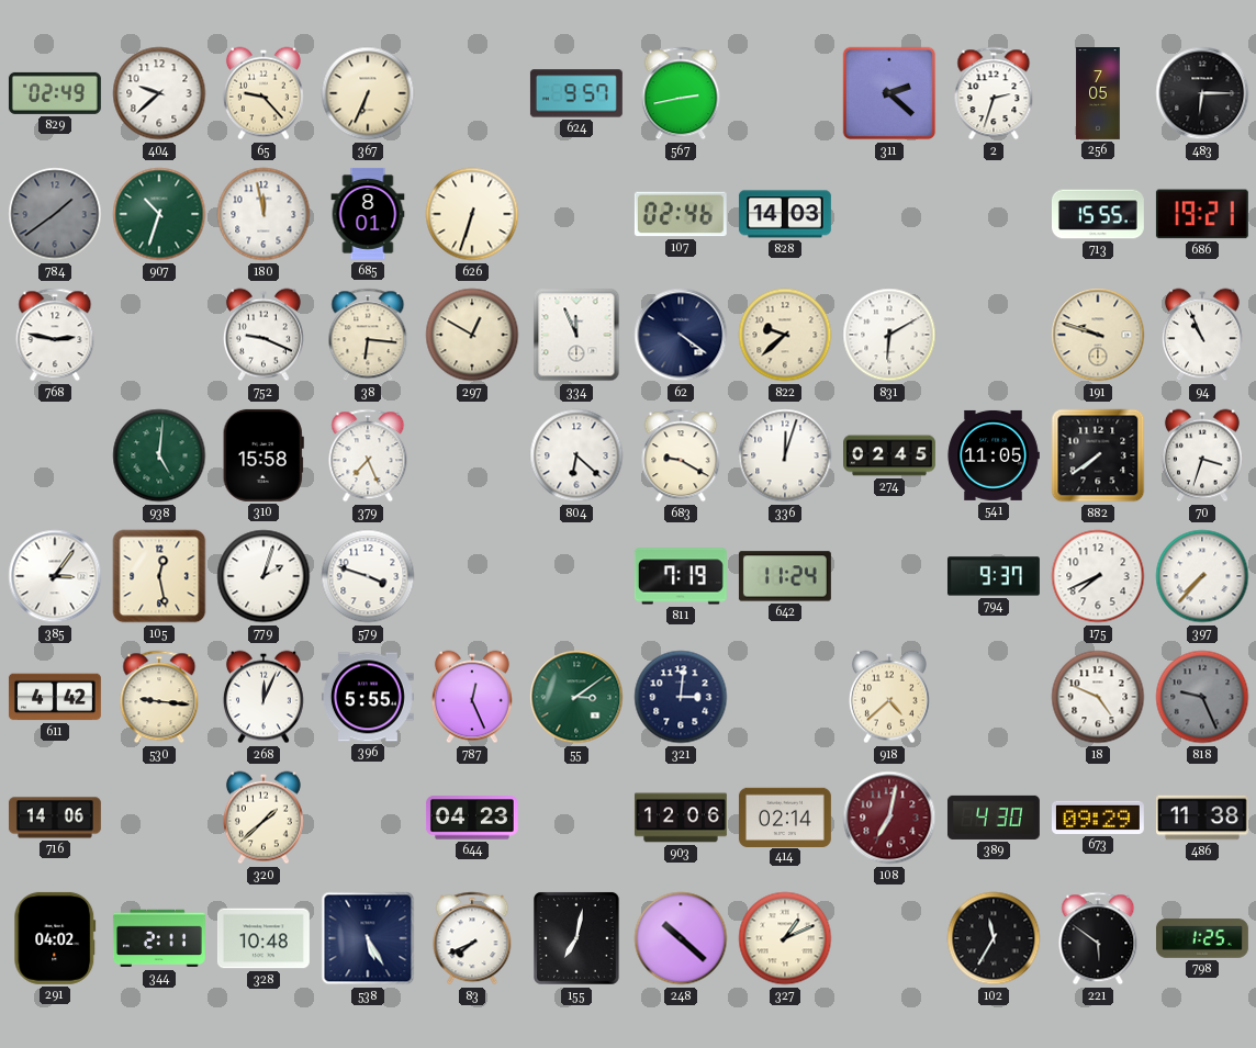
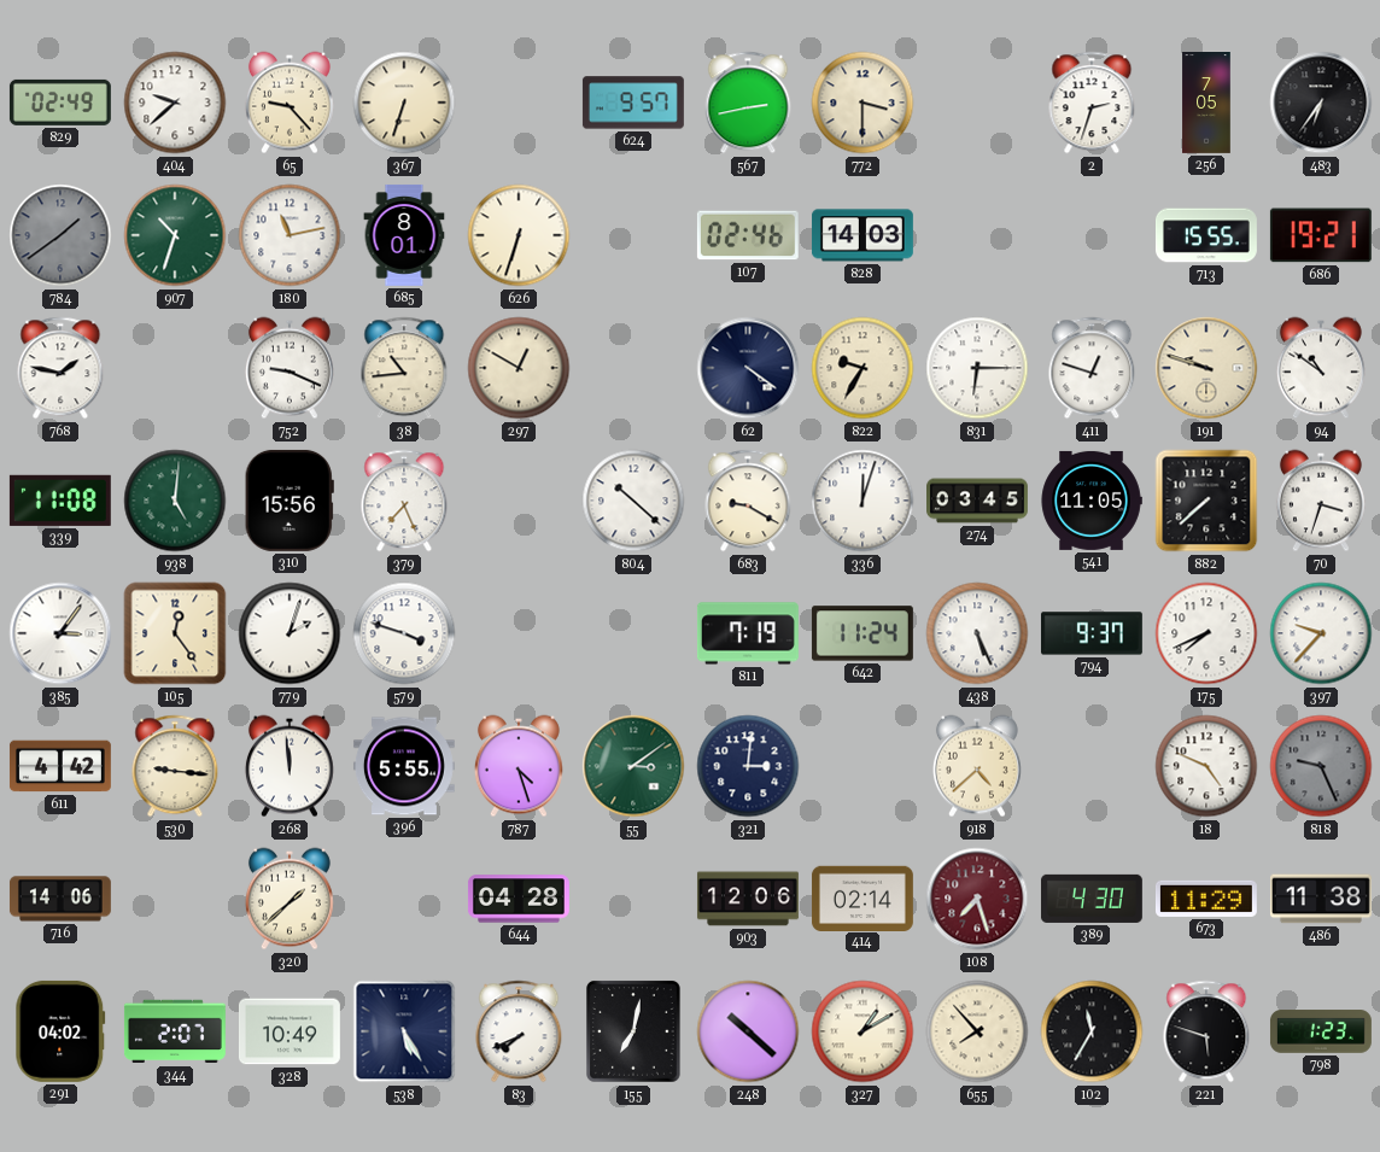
367: 6:34 -> 6:33
772: none -> 3:30
311: 2:22 -> none
483: 6:15 -> 6:36
180: 11:58 -> 11:13
768: 2:47 -> 1:47
38: 6:16 -> 10:44
334: 11:56 -> none
822: 9:38 -> 9:35
831: 6:10 -> 6:15
411: none -> 12:48
94: 10:56 -> 10:51
339: none -> 11:08
310: 15:58 -> 15:56
804: 6:22 -> 10:22
274: 02:45 -> 03:45
882: 7:39 -> 7:38
105: 12:28 -> 12:24
438: none -> 5:26
397: 7:37 -> 9:37
268: 12:04 -> 11:59
787: 12:26 -> 4:27
644: 04:23 -> 04:28
108: 7:02 -> 7:27
673: 09:29 -> 11:29
344: 2:11 -> 2:07
328: 10:48 -> 10:49
327: 1:11 -> 1:10
655: none -> 7:53
221: 5:51 -> 5:48
798: 1:25 -> 1:23
